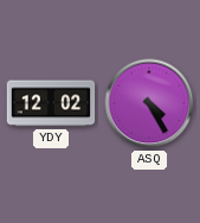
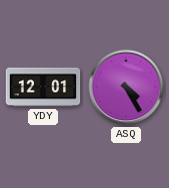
YDY: 12:02 -> 12:01
